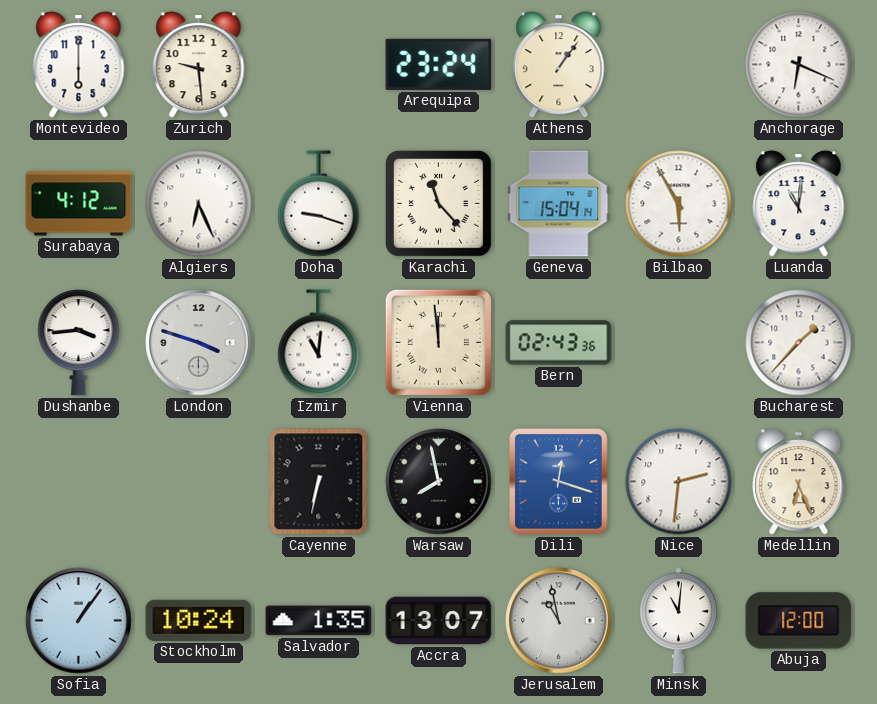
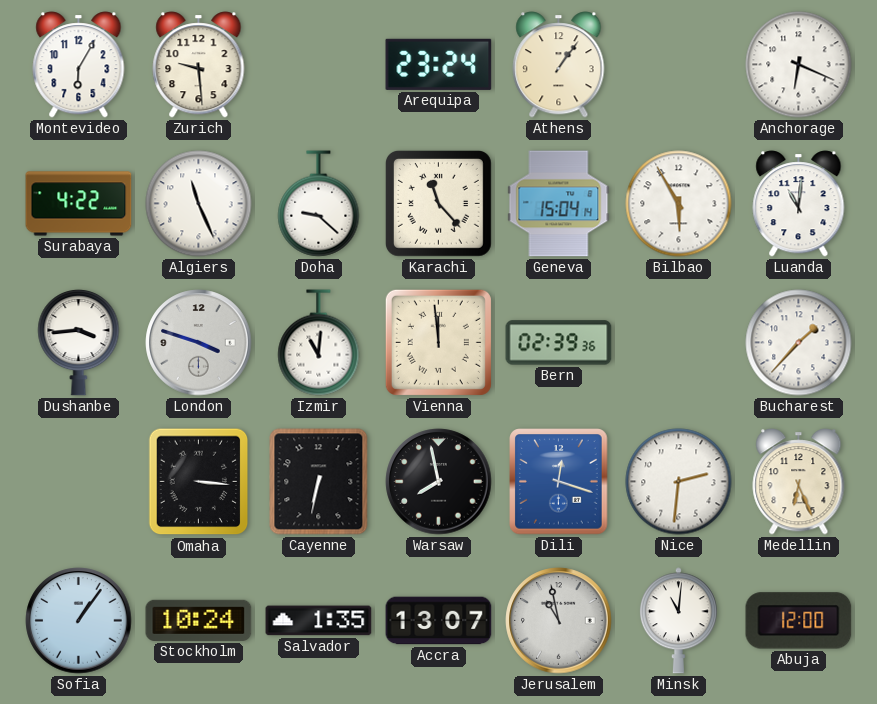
Montevideo: 6:00 -> 6:05
Surabaya: 4:12 -> 4:22
Algiers: 6:26 -> 11:26
Doha: 9:18 -> 9:22
Bern: 02:43 -> 02:39
Omaha: none -> 3:16
